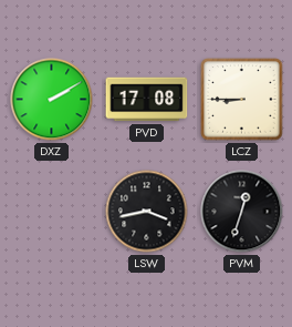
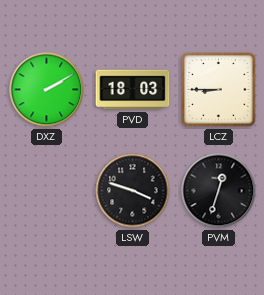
PVD: 17:08 -> 18:03
LSW: 3:43 -> 3:48
